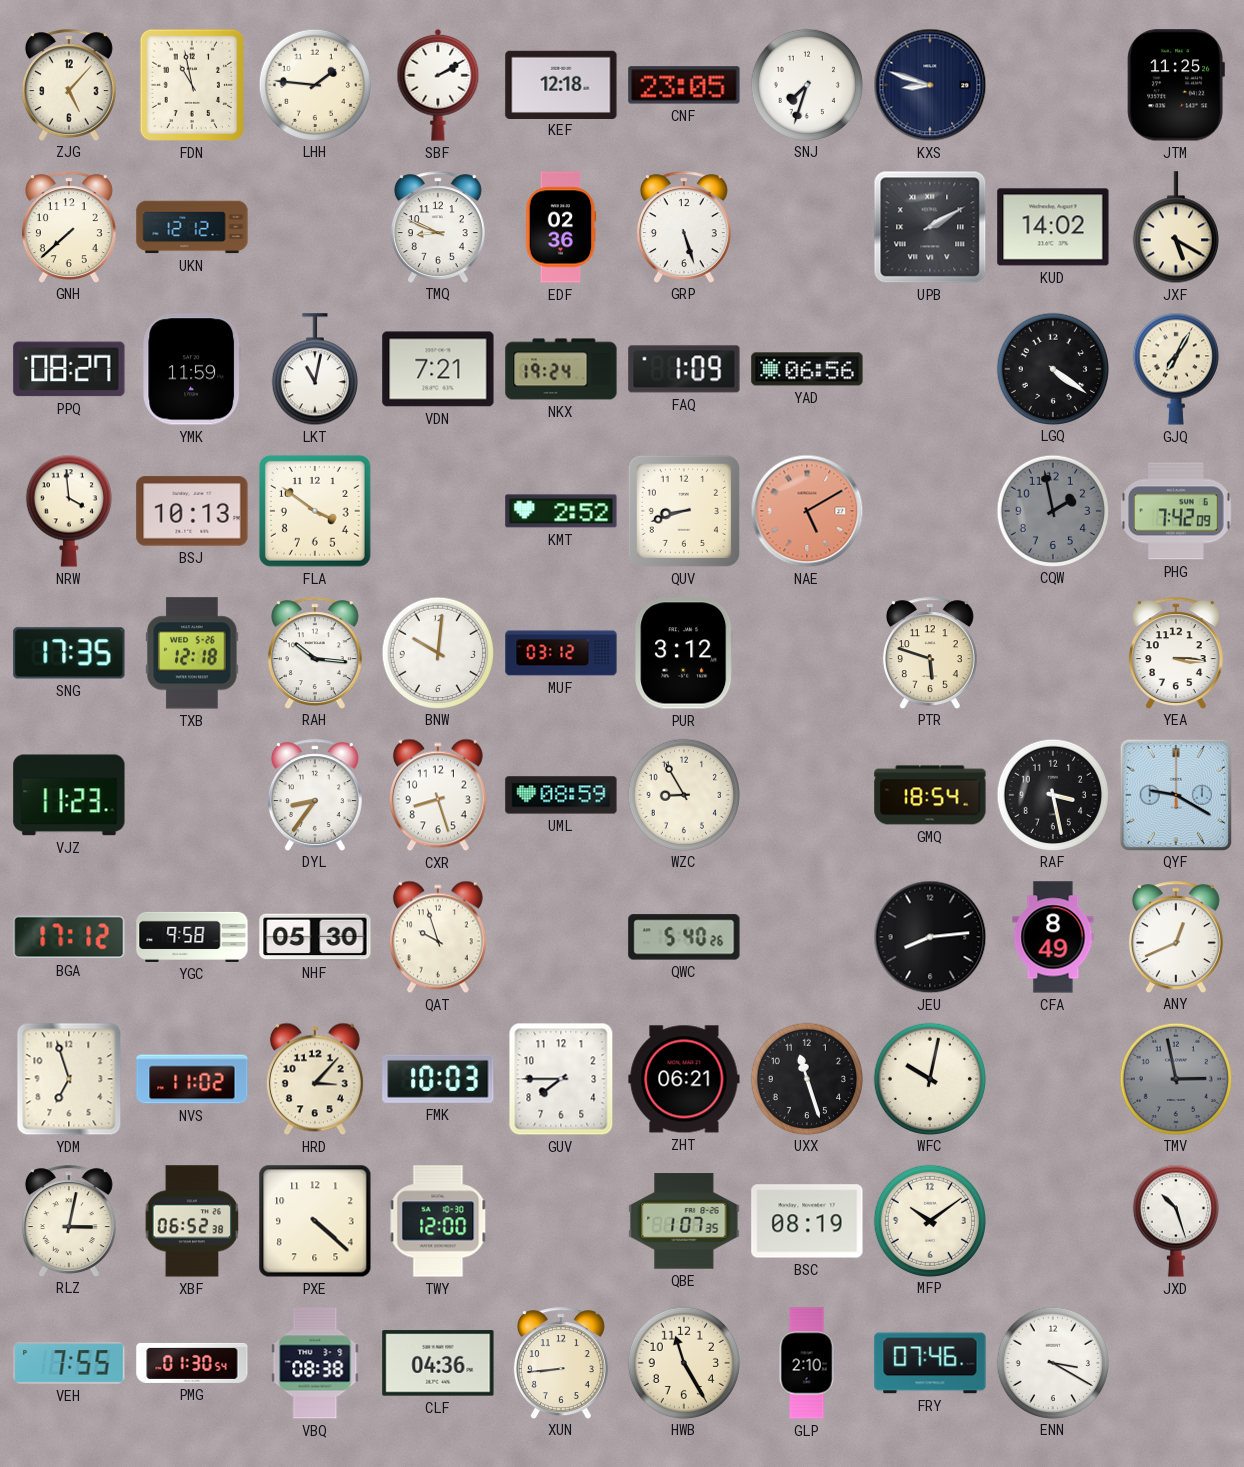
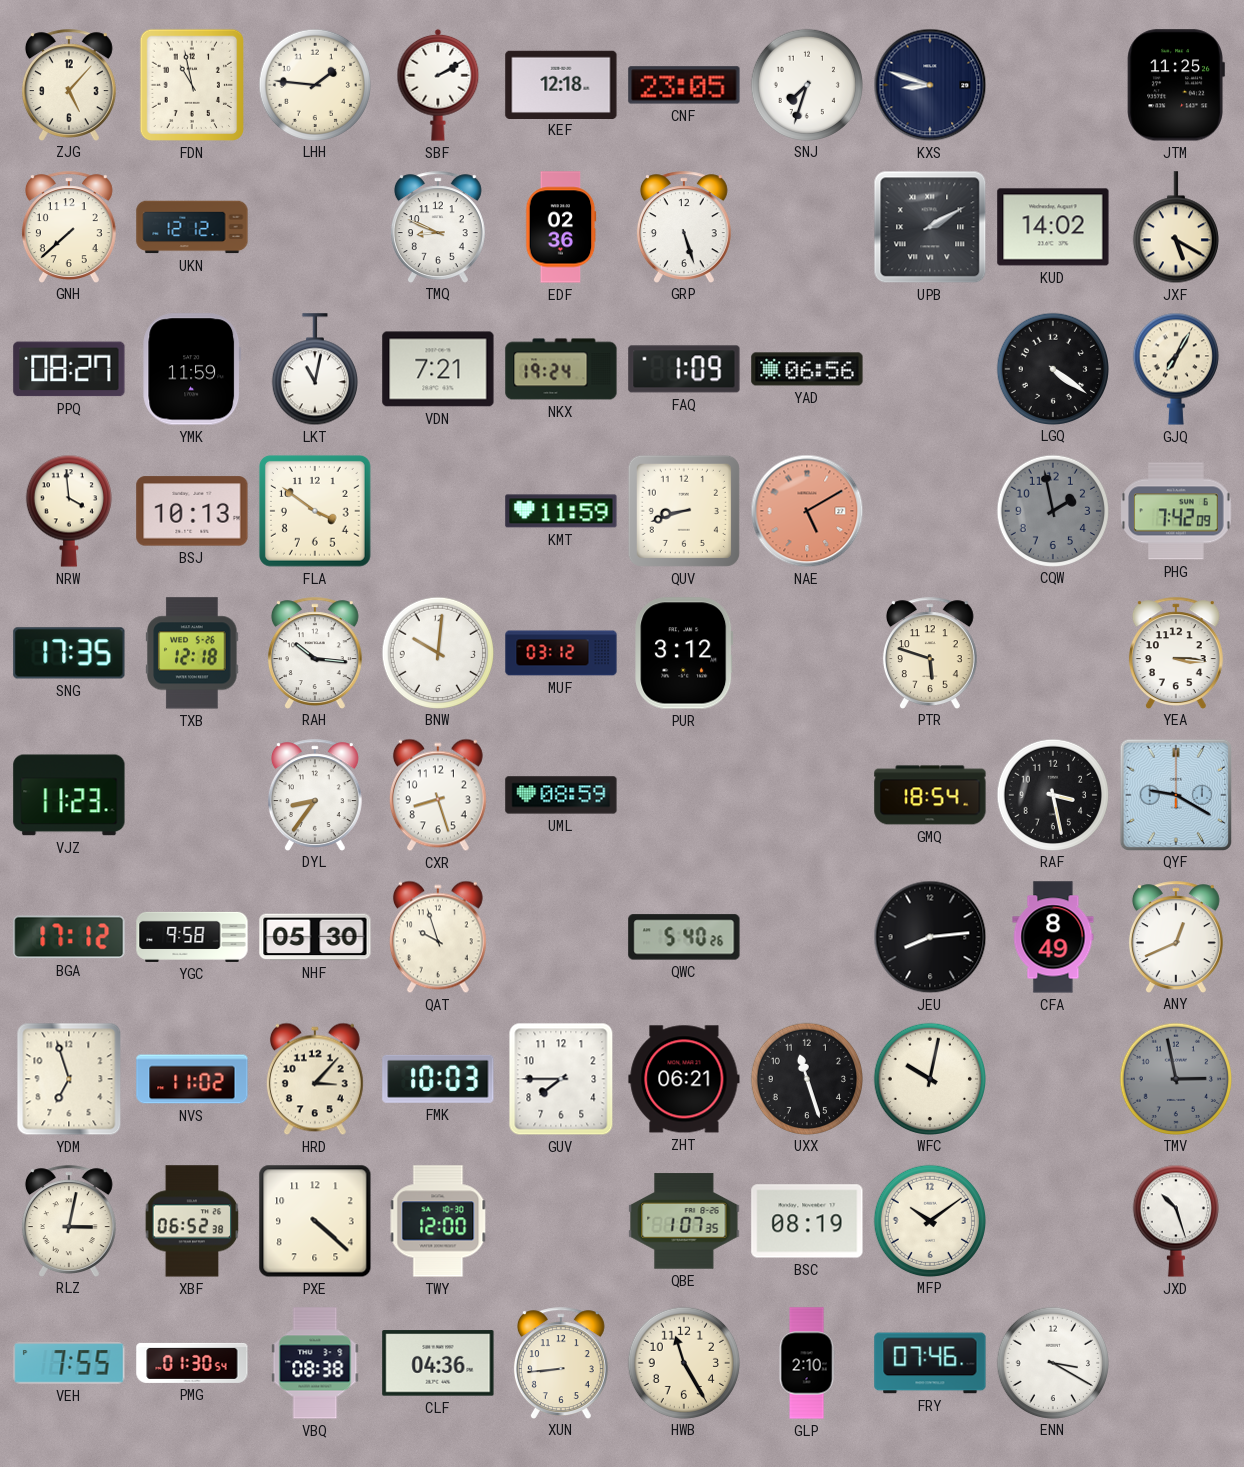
KMT: 2:52 -> 11:59
WZC: 8:55 -> none
